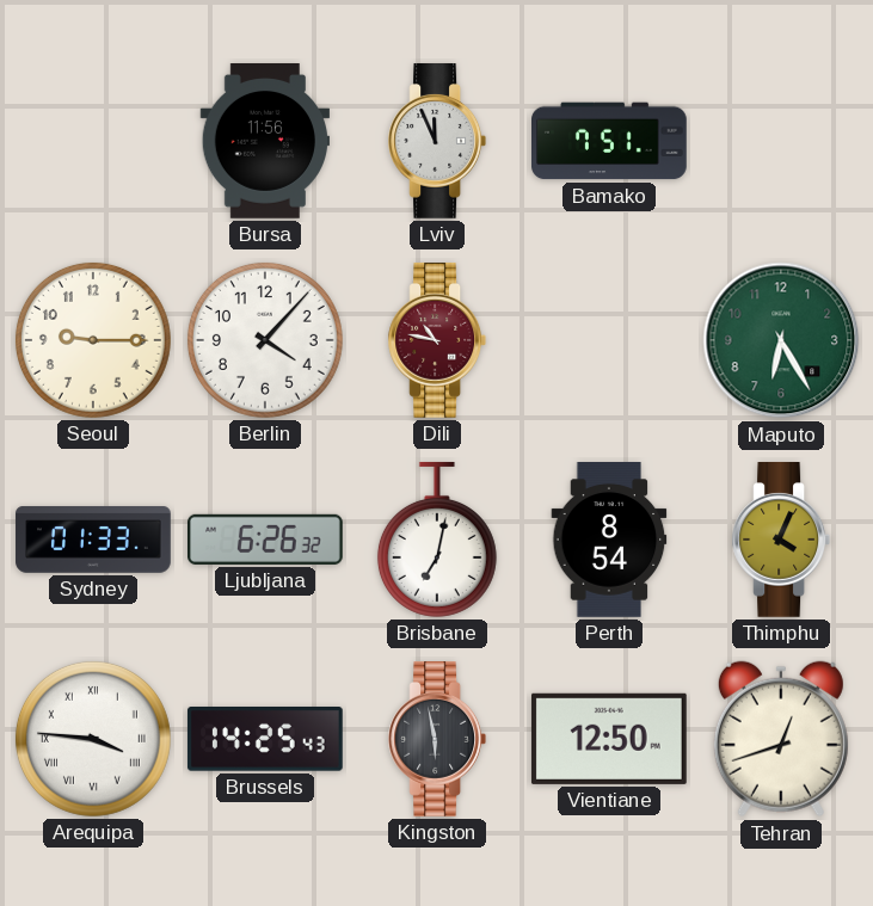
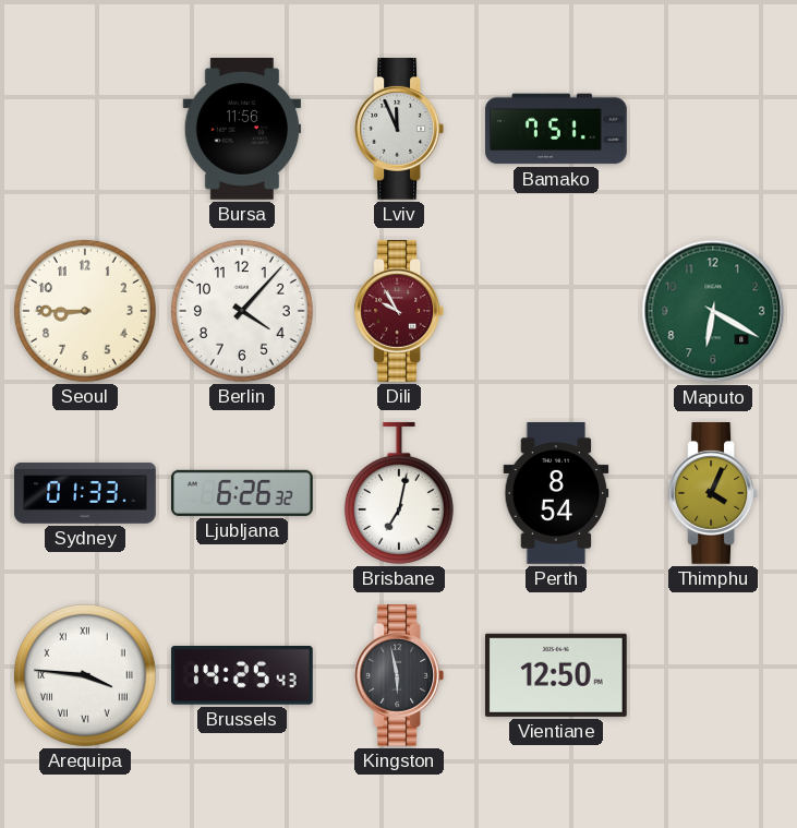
Seoul: 9:15 -> 8:45
Dili: 10:47 -> 9:55
Maputo: 6:25 -> 6:20
Tehran: 12:42 -> none
